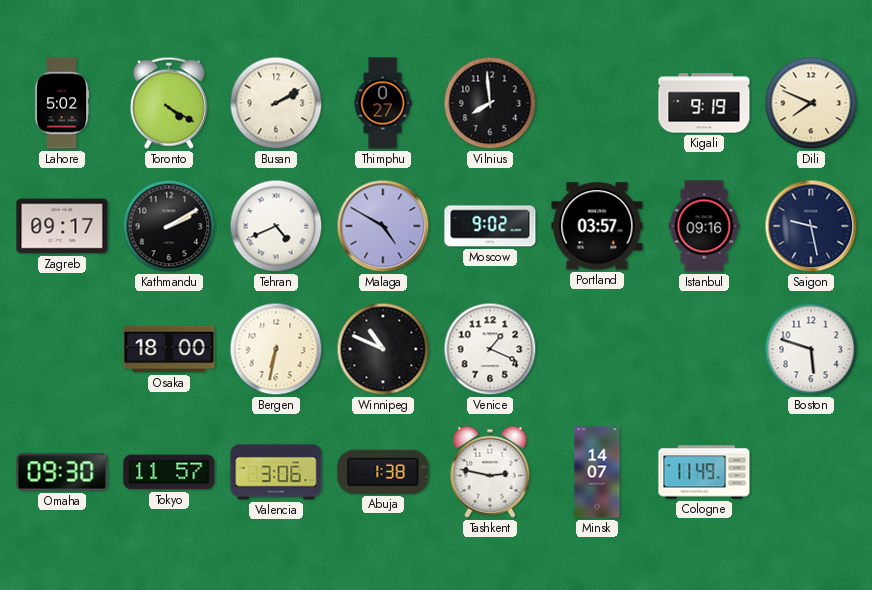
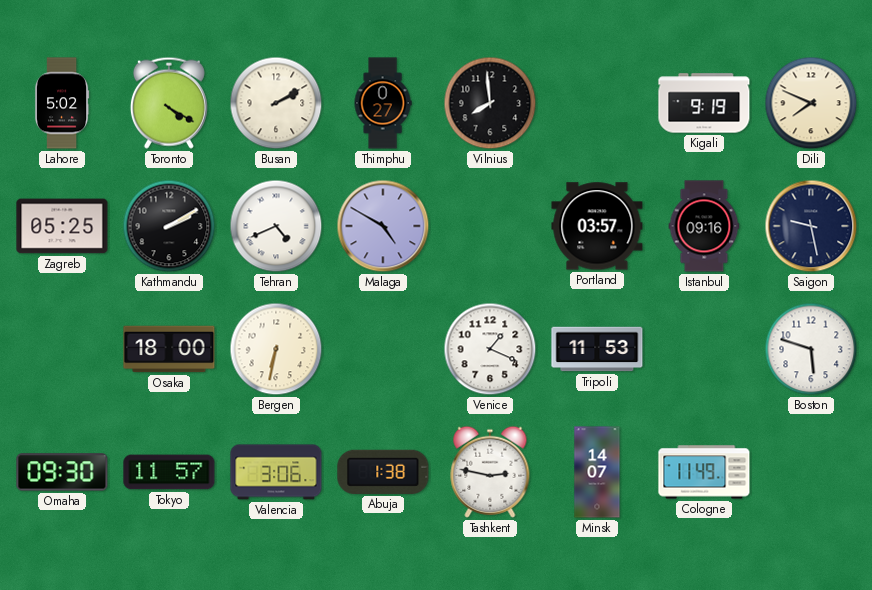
Zagreb: 09:17 -> 05:25
Moscow: 9:02 -> none
Winnipeg: 10:49 -> none
Tripoli: none -> 11:53
